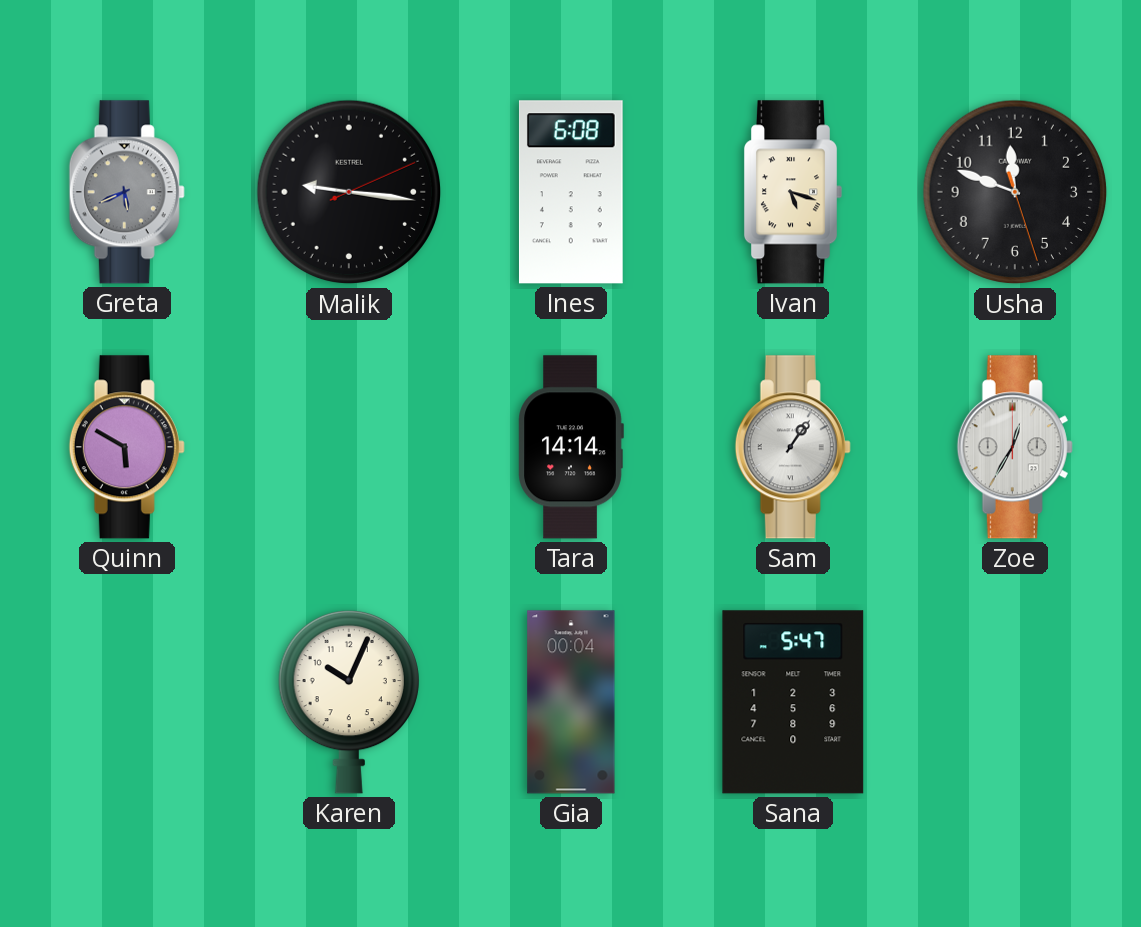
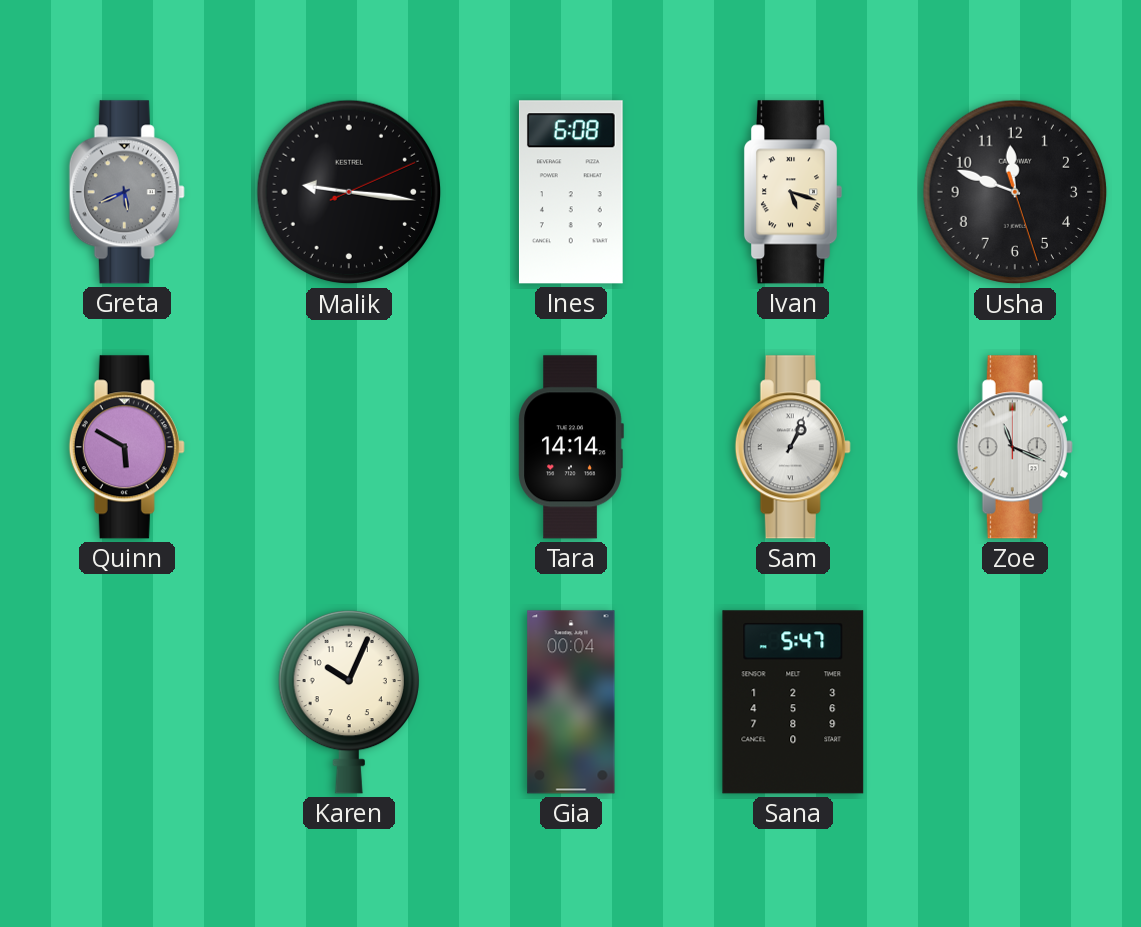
Sam: 1:06 -> 1:04
Zoe: 12:35 -> 11:19
